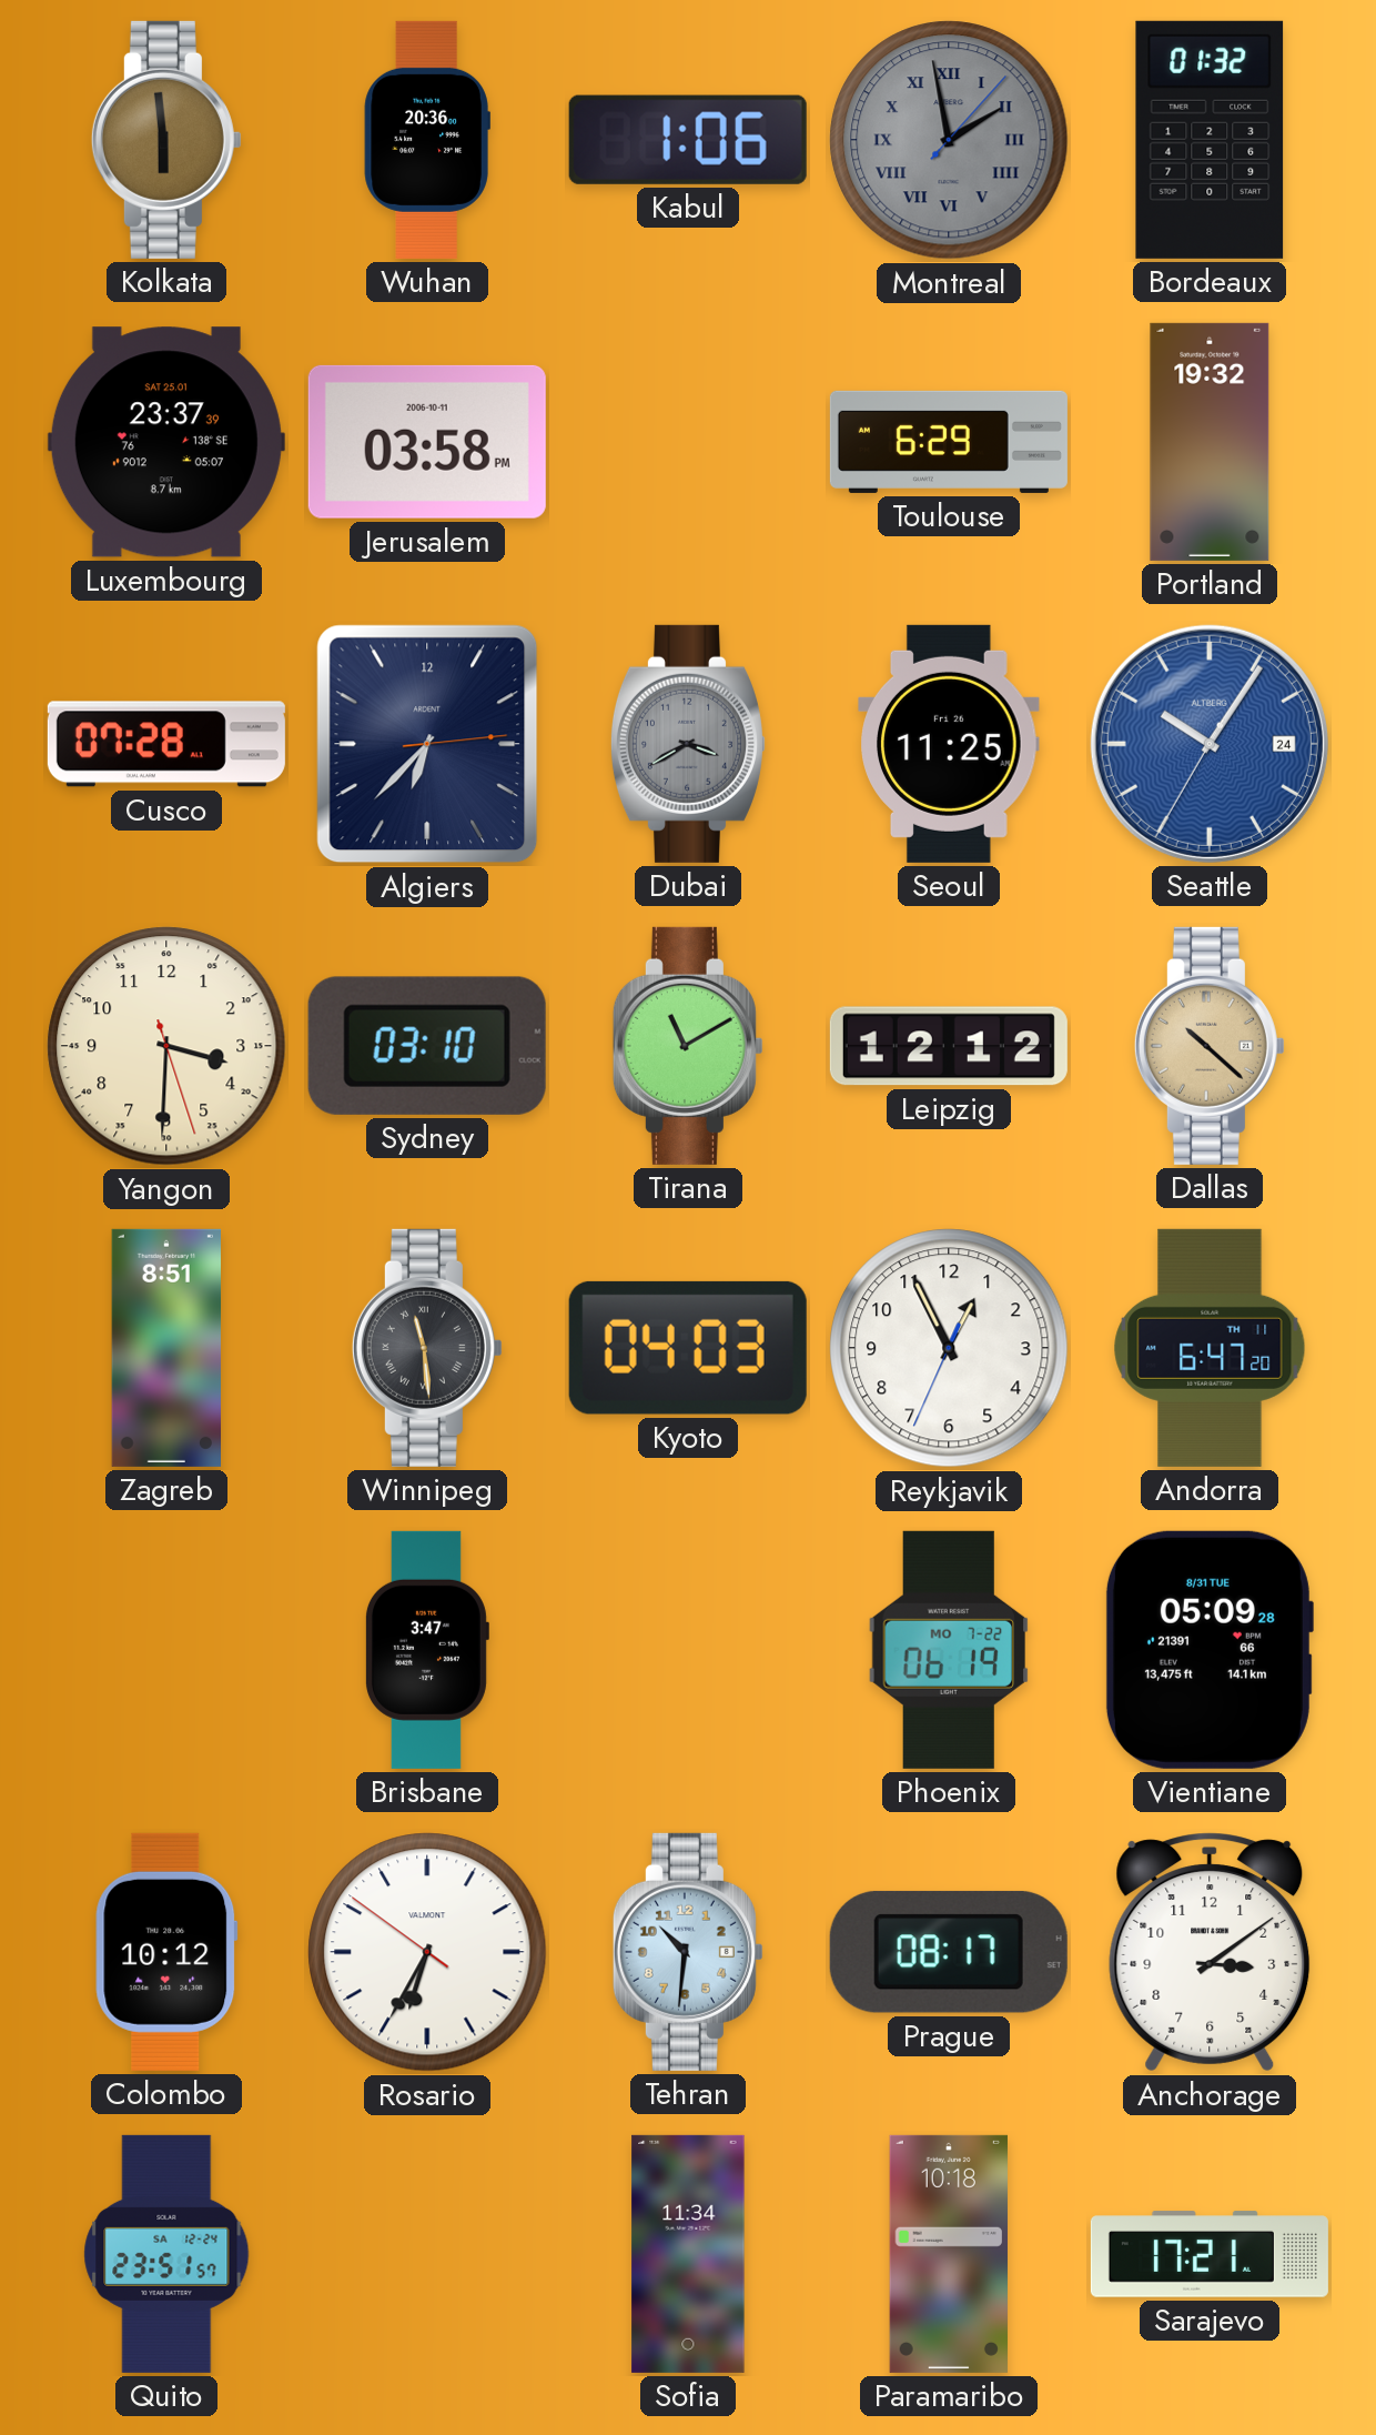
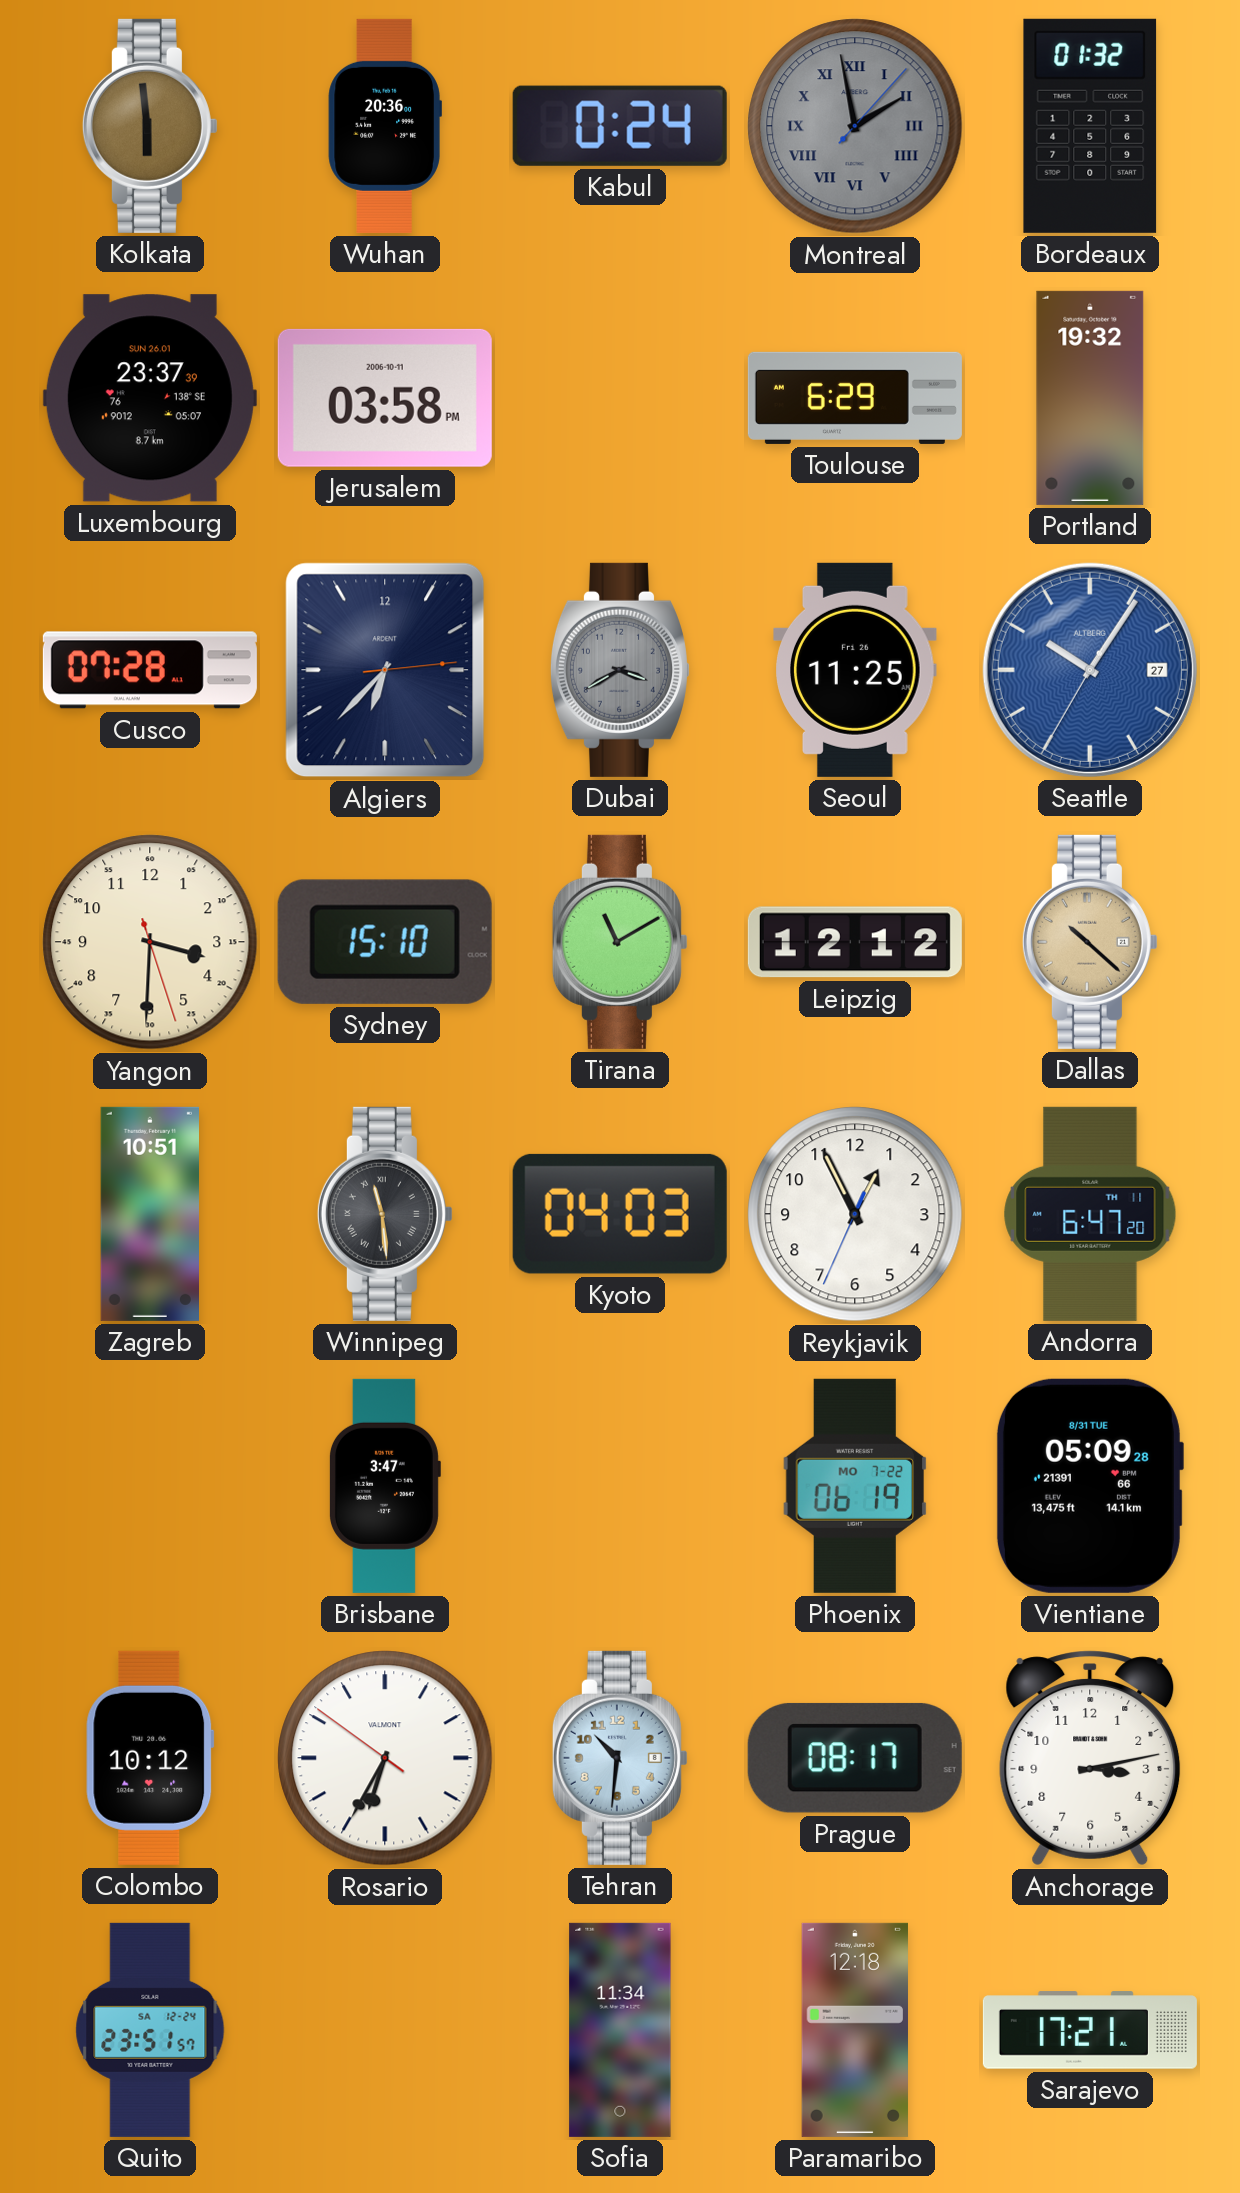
Kabul: 1:06 -> 0:24
Luxembourg date: SAT 25.01 -> SUN 26.01
Seattle date: 24 -> 27
Sydney: 03:10 -> 15:10
Zagreb: 8:51 -> 10:51
Anchorage: 3:09 -> 3:13
Paramaribo: 10:18 -> 12:18
